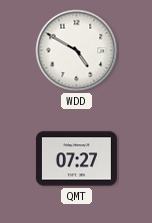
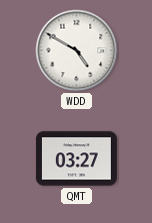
QMT: 07:27 -> 03:27
